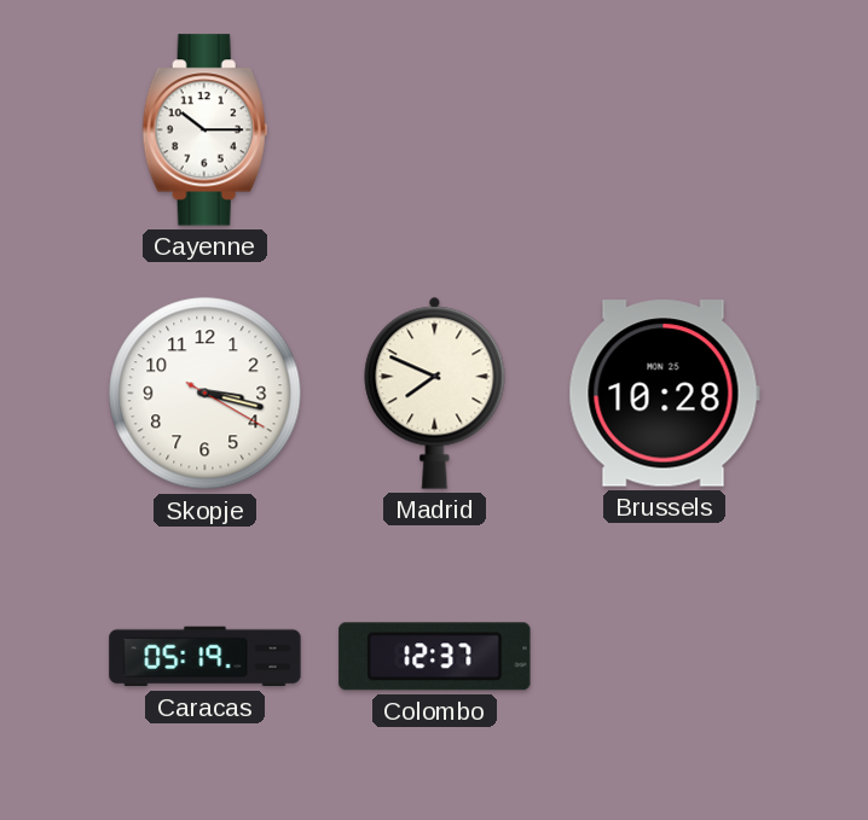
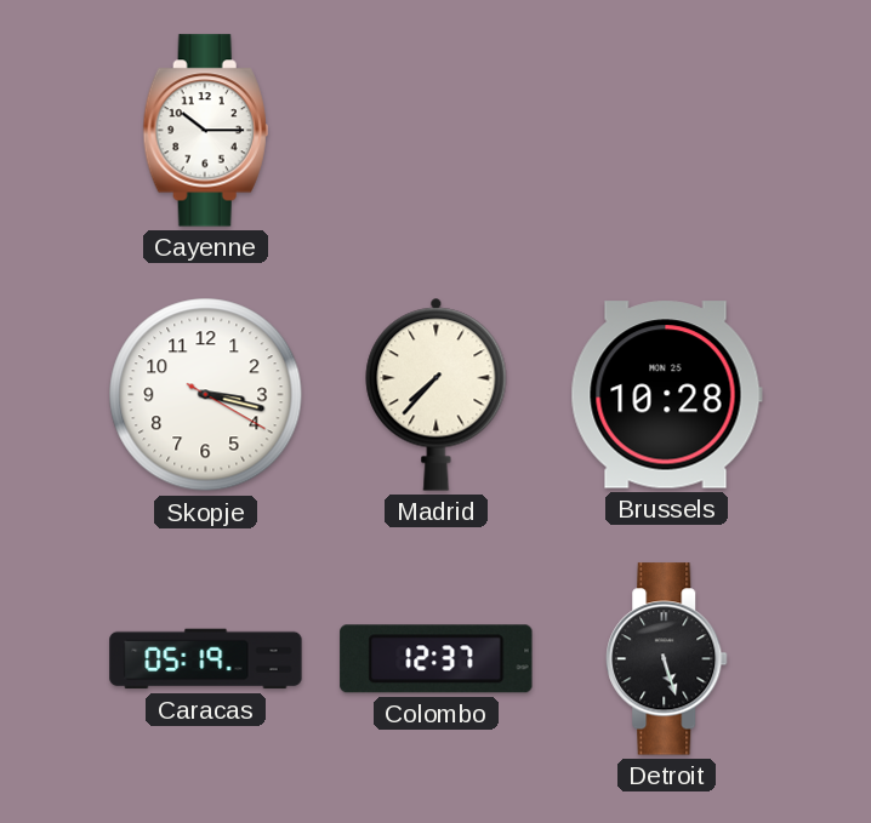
Madrid: 7:49 -> 7:37
Detroit: none -> 5:27
